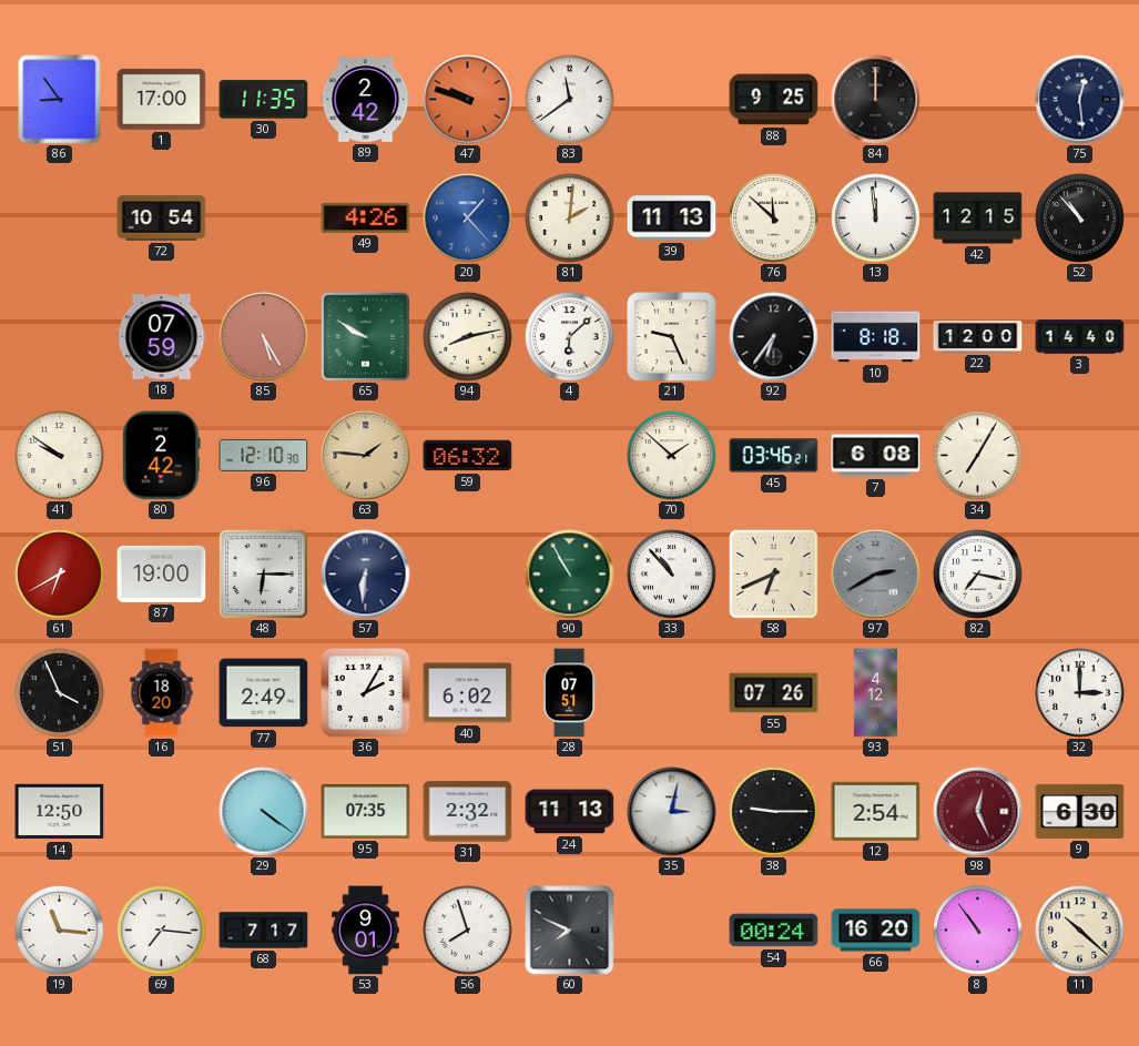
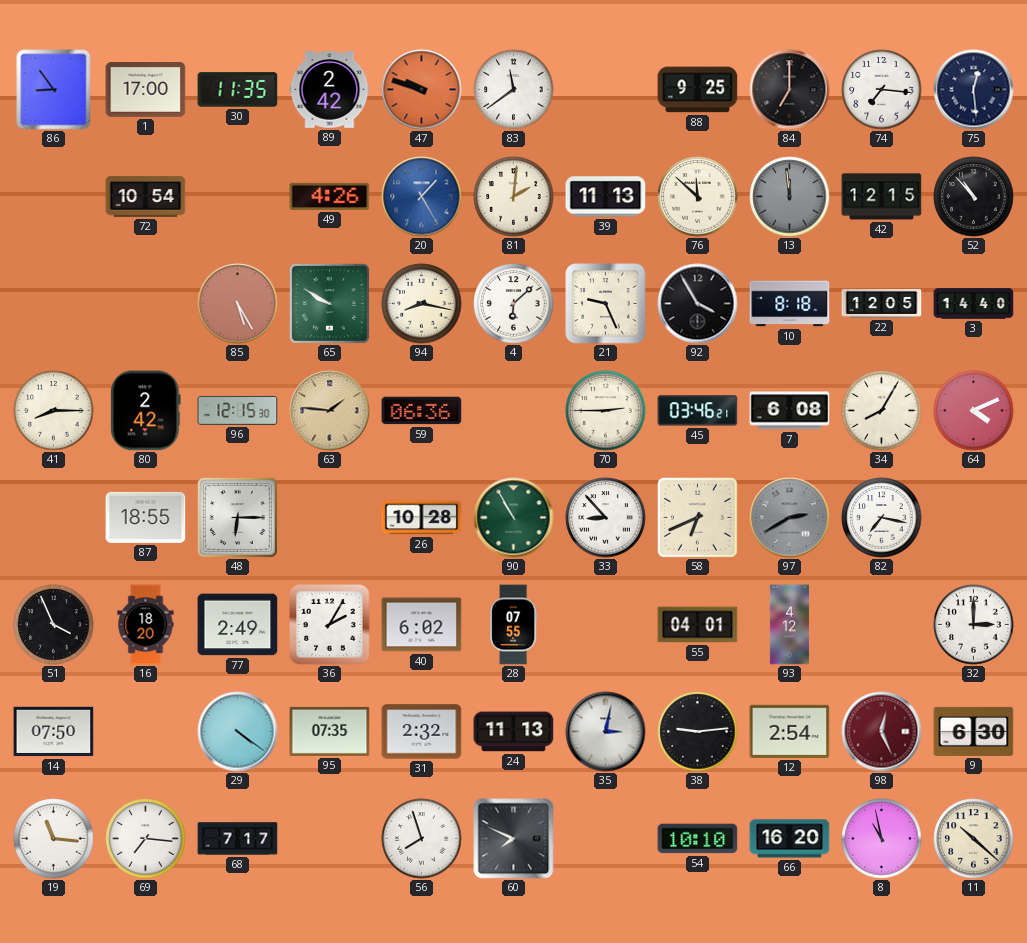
84: 12:00 -> 7:00
74: none -> 7:16
20: 1:23 -> 1:25
13 dial: white -> grey
18: 07:59 -> none
94: 8:13 -> 8:17
92: 6:36 -> 3:55
22: 12:00 -> 12:05
41: 9:51 -> 8:15
96: 12:10 -> 12:15
59: 06:32 -> 06:36
70: 1:52 -> 2:45
34: 7:05 -> 8:05
64: none -> 4:11
61: 6:40 -> none
87: 19:00 -> 18:55
57: 6:31 -> none
26: none -> 10:28
33: 10:53 -> 8:53
28: 07:51 -> 07:55
55: 07:26 -> 04:01
14: 12:50 -> 07:50
38: 9:15 -> 9:14
53: 9:01 -> none
54: 00:24 -> 10:10
8: 10:54 -> 10:58
